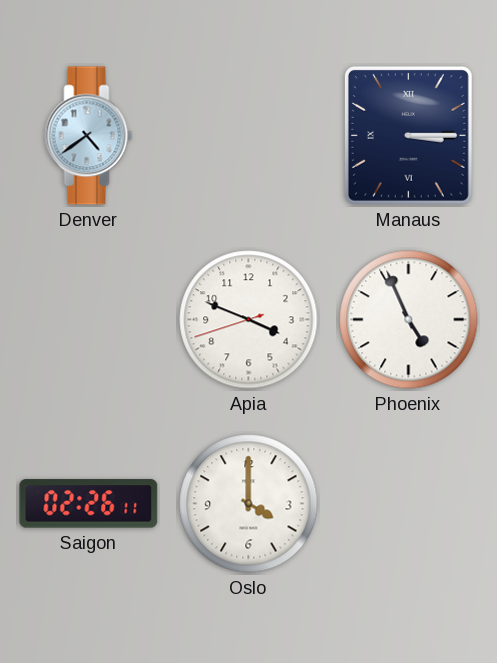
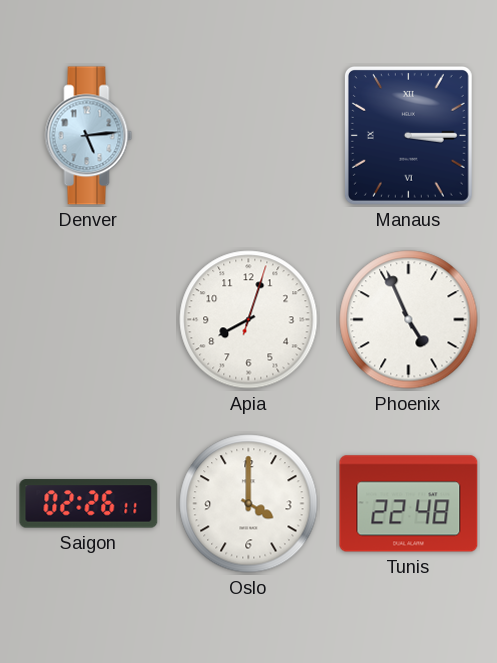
Denver: 4:39 -> 5:14
Apia: 3:48 -> 8:03
Tunis: none -> 22:48
